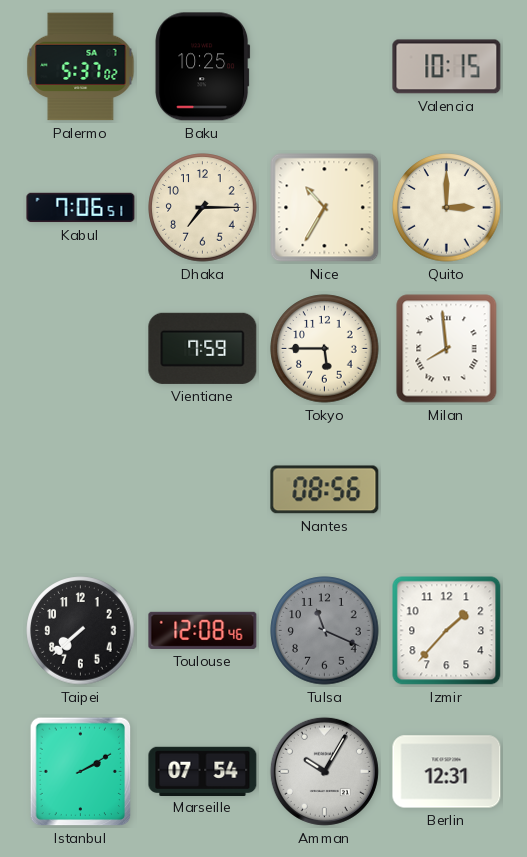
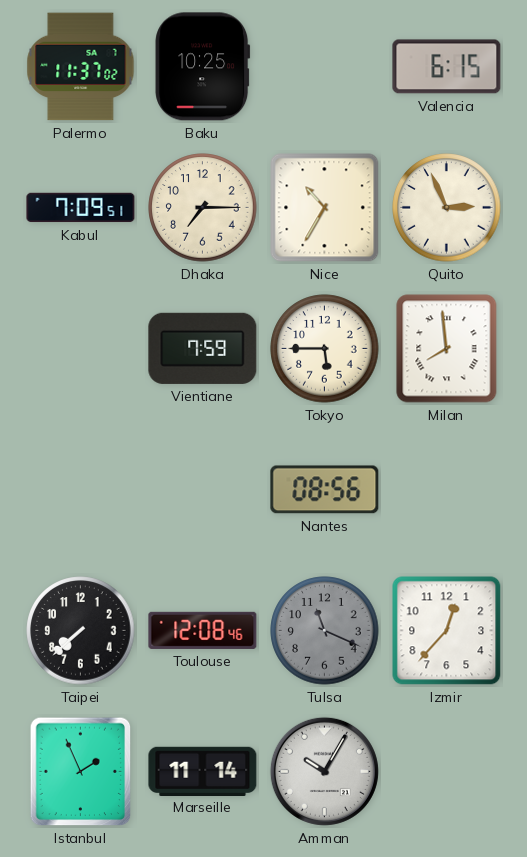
Palermo: 5:37 -> 11:37
Valencia: 10:15 -> 6:15
Kabul: 7:06 -> 7:09
Quito: 3:00 -> 2:56
Izmir: 1:37 -> 12:37
Istanbul: 2:10 -> 1:56
Marseille: 07:54 -> 11:14
Berlin: 12:31 -> none
